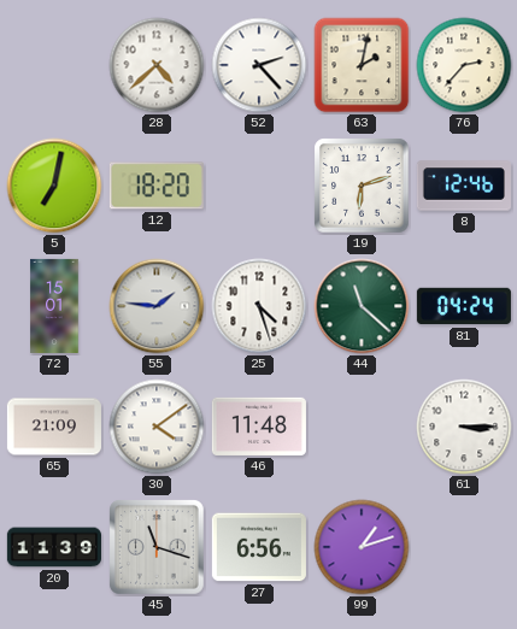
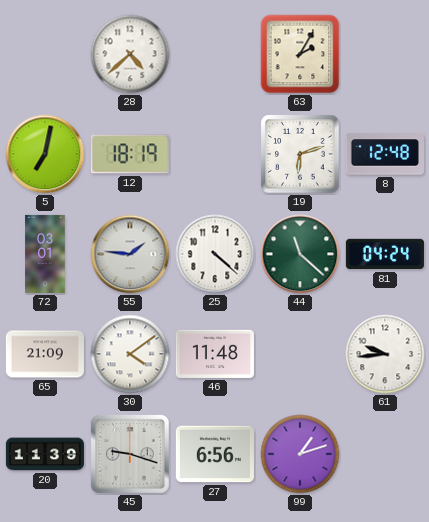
52: 2:23 -> none
63: 2:02 -> 2:05
76: 2:37 -> none
12: 18:20 -> 18:19
8: 12:46 -> 12:48
72: 15:01 -> 03:01
25: 4:27 -> 4:22
61: 3:15 -> 9:44
45: 11:18 -> 9:18
